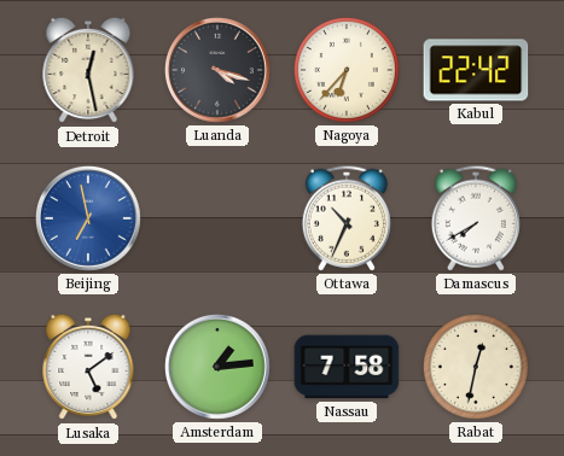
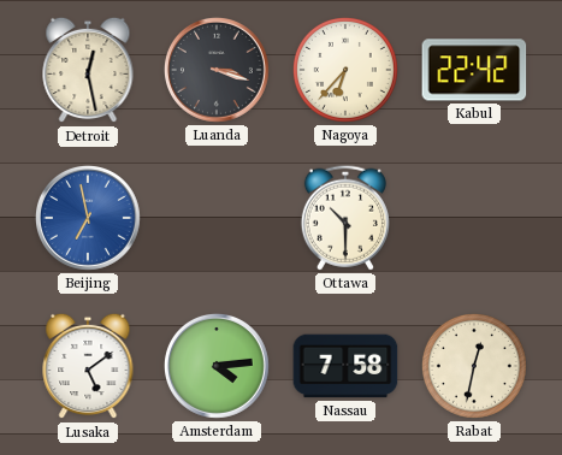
Luanda: 4:18 -> 3:18
Ottawa: 10:34 -> 10:30
Damascus: 7:40 -> none
Amsterdam: 1:14 -> 4:14
